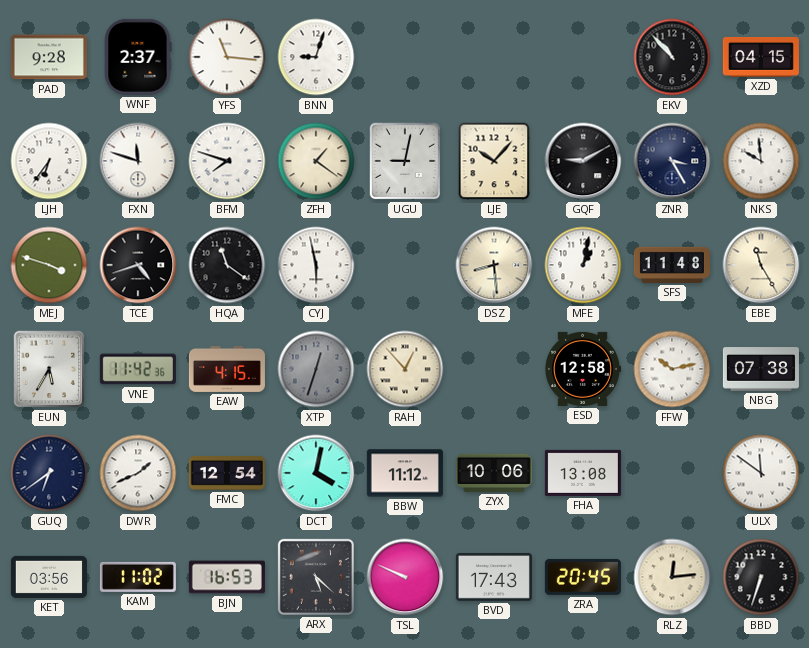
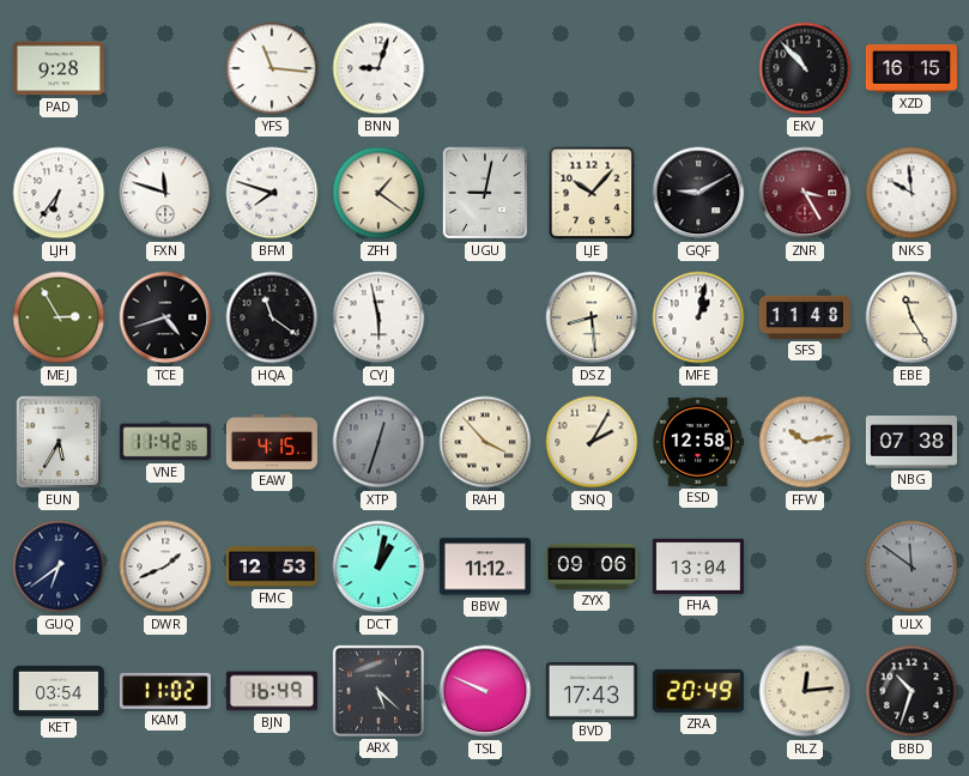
WNF: 2:37 -> none
XZD: 04:15 -> 16:15
ZNR dial: navy -> burgundy
MEJ: 3:48 -> 2:55
RAH: 12:53 -> 3:53
SNQ: none -> 2:05
FMC: 12:54 -> 12:53
DCT: 4:02 -> 1:02
ZYX: 10:06 -> 09:06
FHA: 13:08 -> 13:04
ULX dial: white -> grey
KET: 03:56 -> 03:54
BJN: 16:53 -> 16:49
ZRA: 20:45 -> 20:49
BBD: 6:33 -> 10:33
